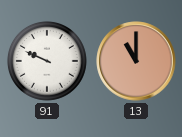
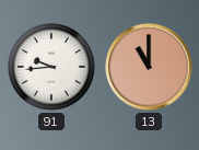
91: 9:49 -> 9:44
